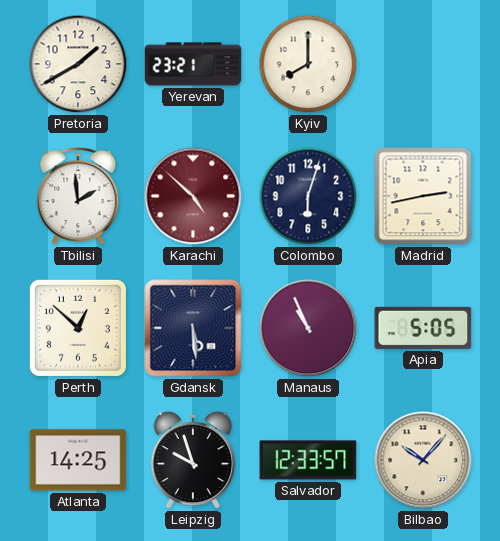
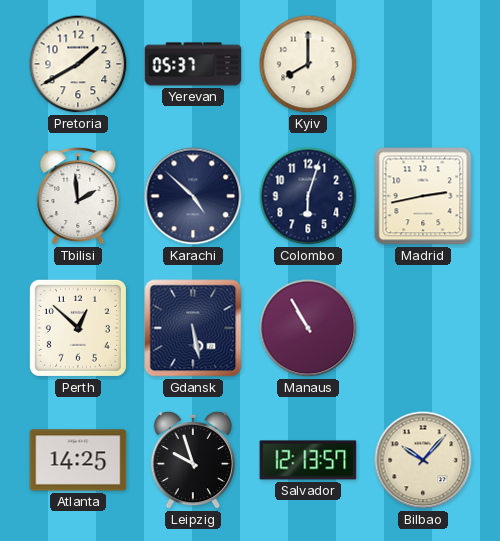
Yerevan: 23:21 -> 05:37
Karachi dial: burgundy -> navy
Gdansk: 5:29 -> 5:28
Manaus: 10:56 -> 10:55
Apia: 5:05 -> none
Salvador: 12:33 -> 12:13
